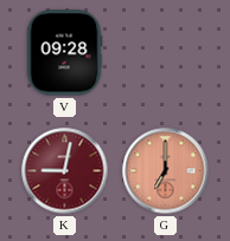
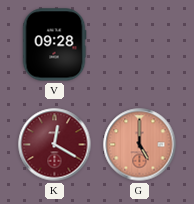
K: 9:02 -> 12:20
G: 7:00 -> 5:00
